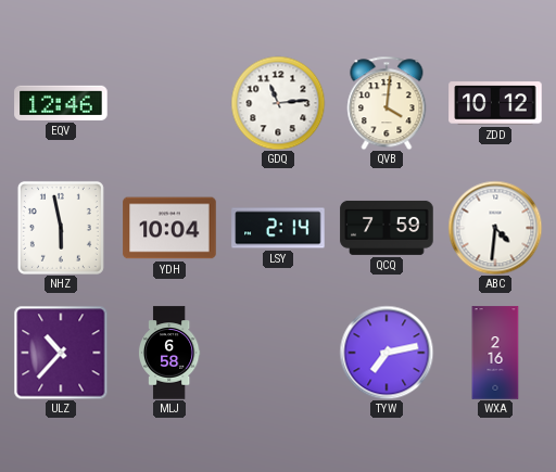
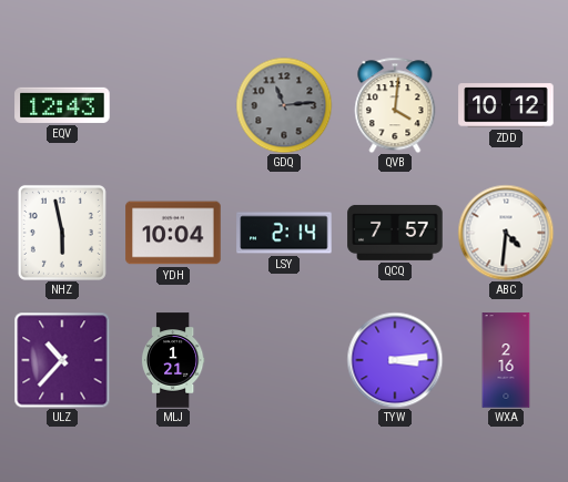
EQV: 12:46 -> 12:43
GDQ dial: white -> grey
QCQ: 7:59 -> 7:57
MLJ: 6:58 -> 1:21
TYW: 7:13 -> 3:14
